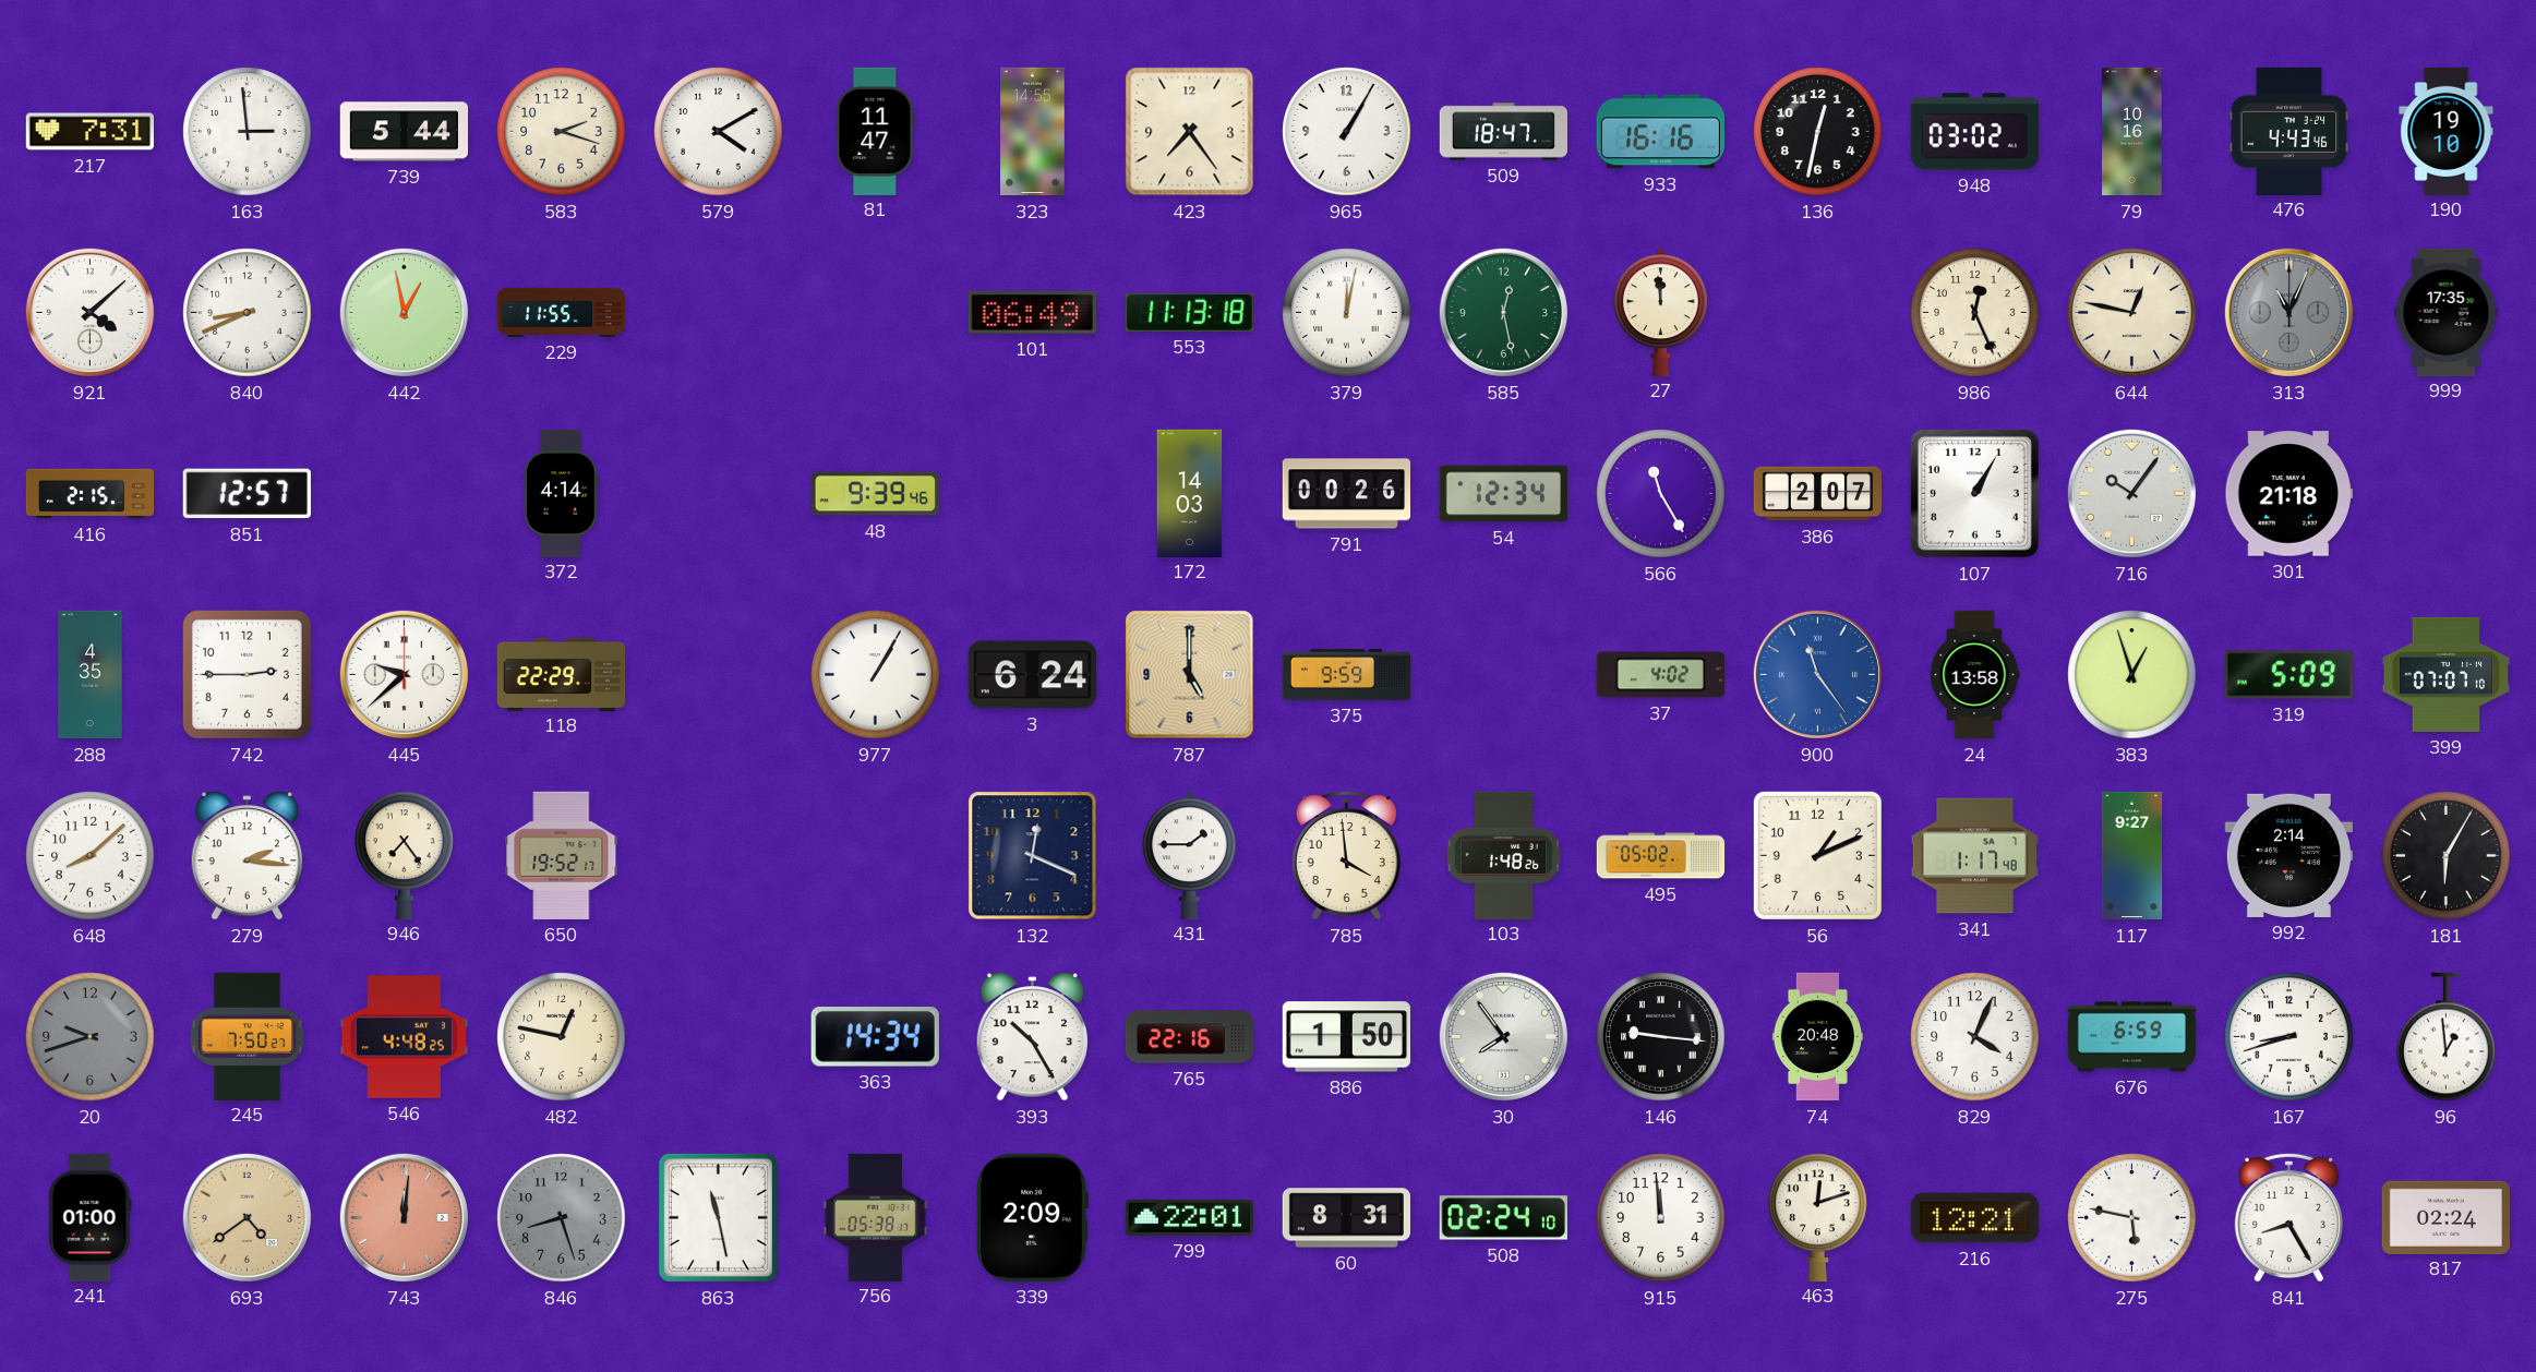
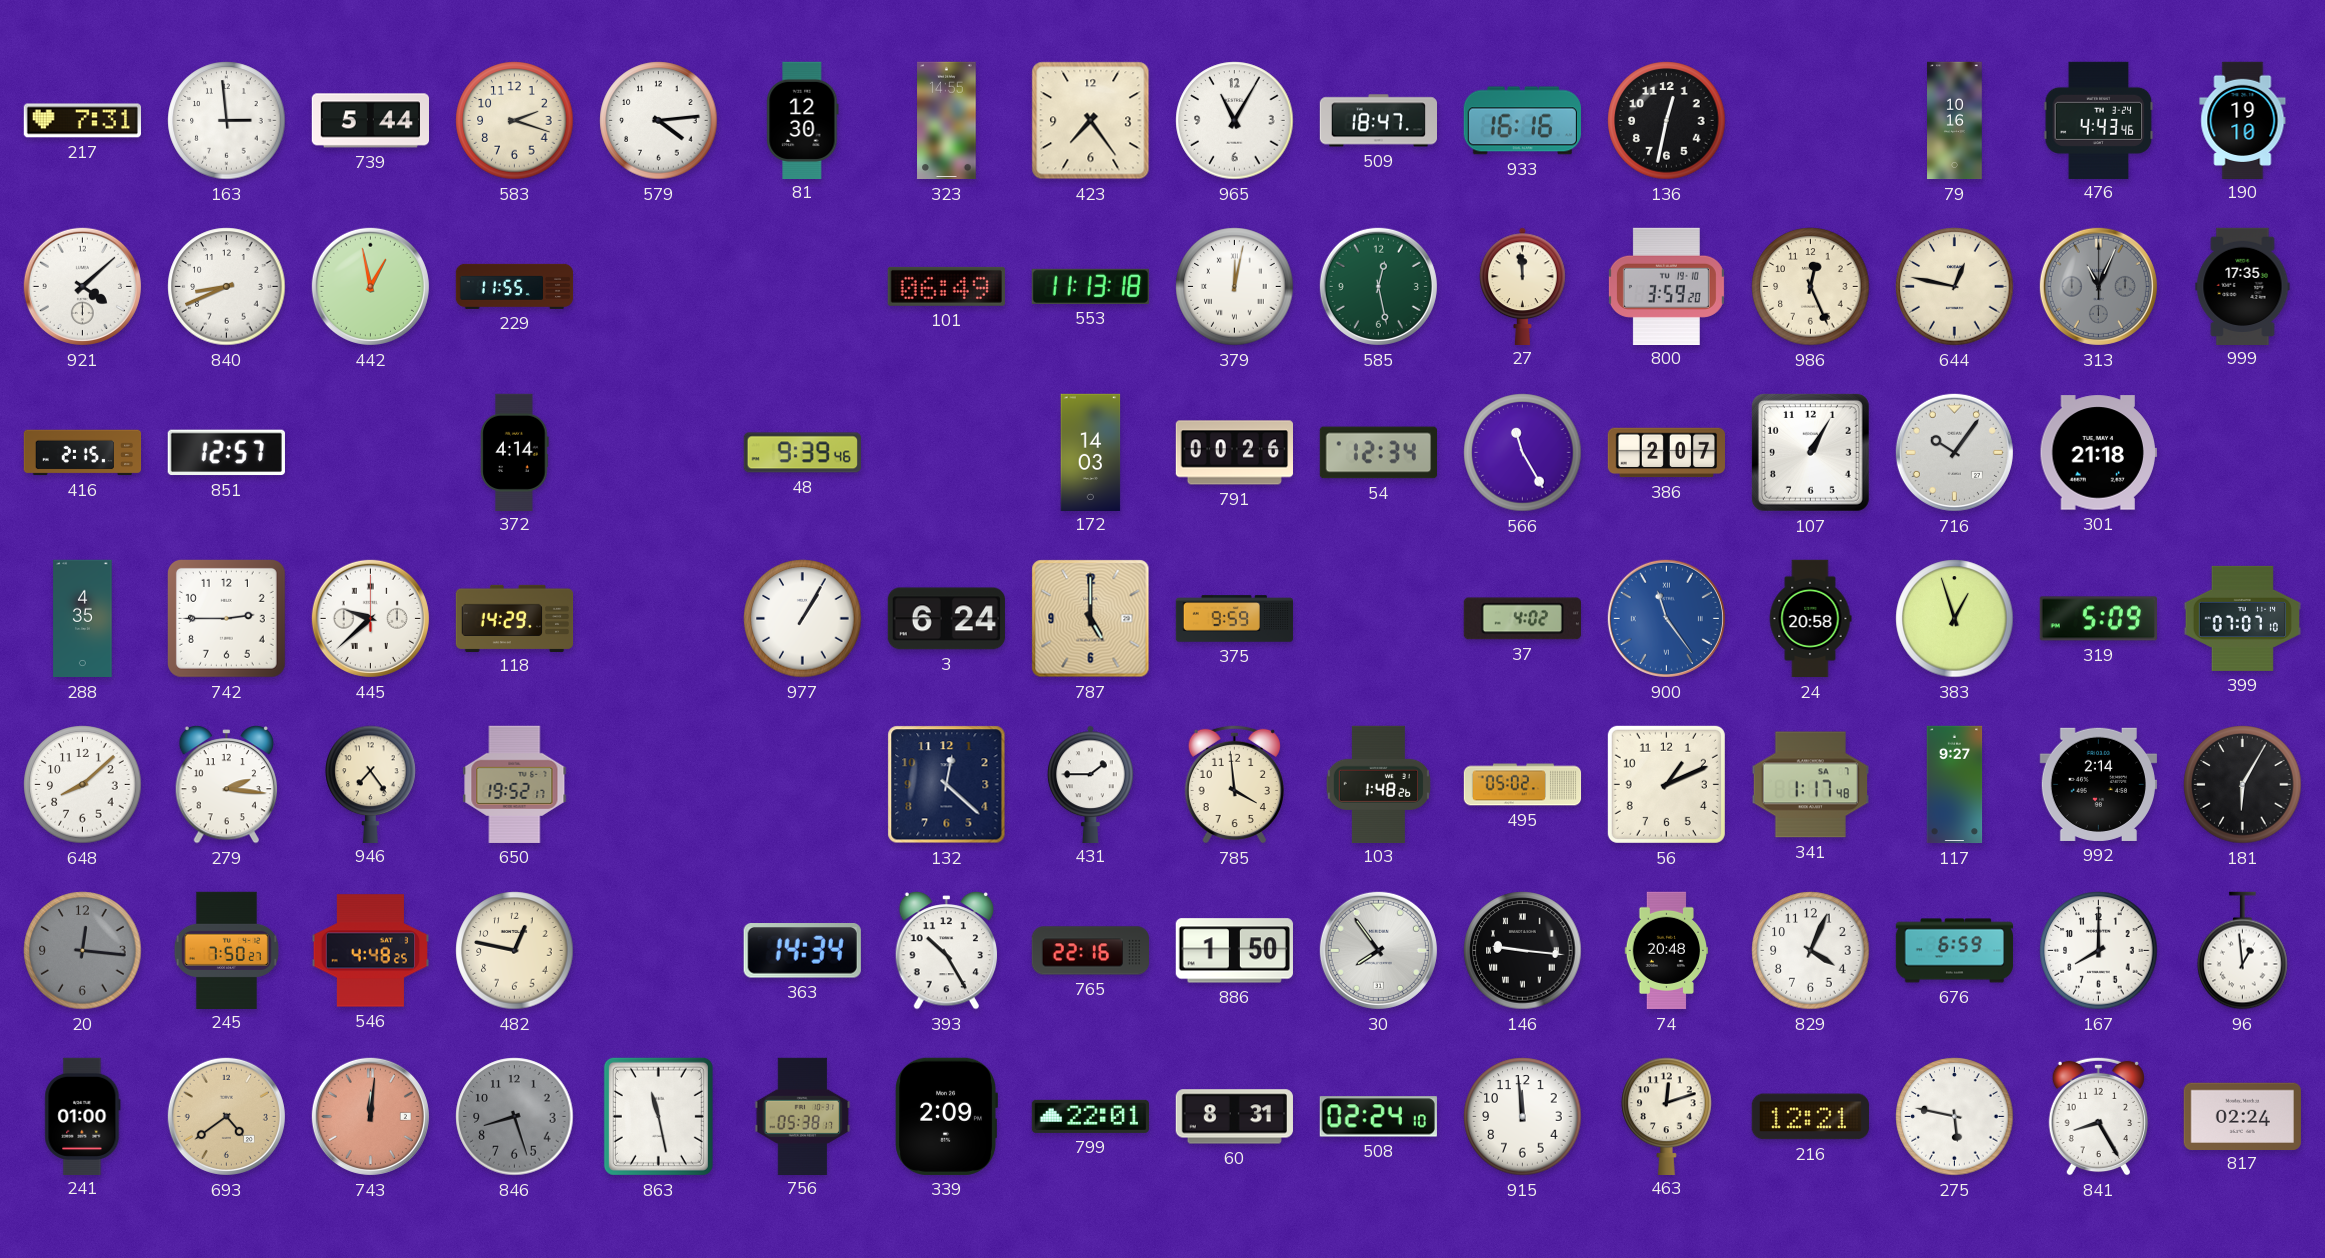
579: 4:10 -> 4:14
81: 11:47 -> 12:30
965: 1:05 -> 11:05
948: 03:02 -> none
800: none -> 3:59
118: 22:29 -> 14:29
24: 13:58 -> 20:58
132: 12:19 -> 12:22
20: 9:42 -> 12:16
167: 8:42 -> 8:00
